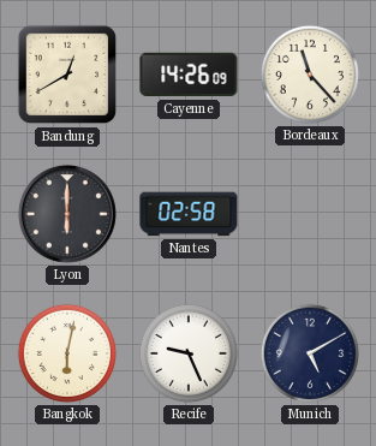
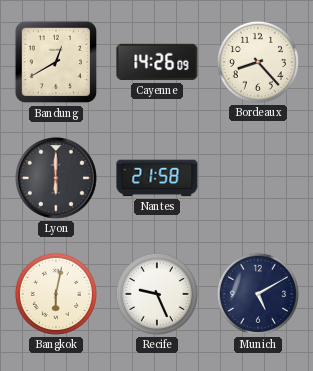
Bordeaux: 11:23 -> 8:23
Nantes: 02:58 -> 21:58
